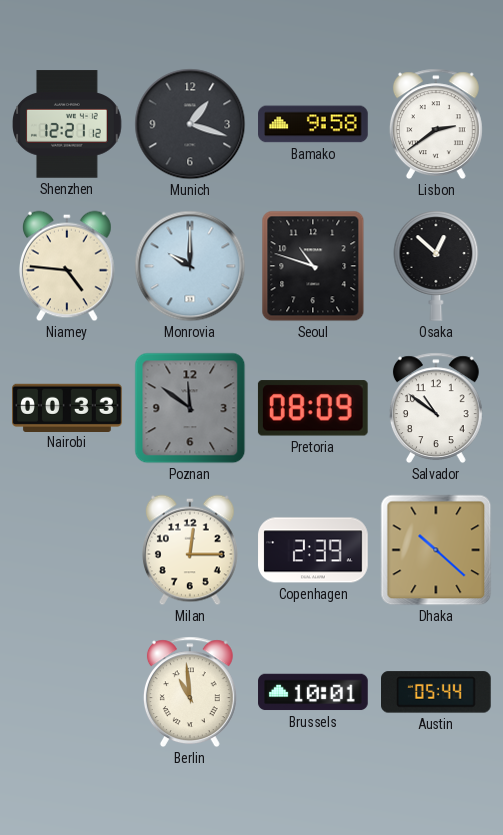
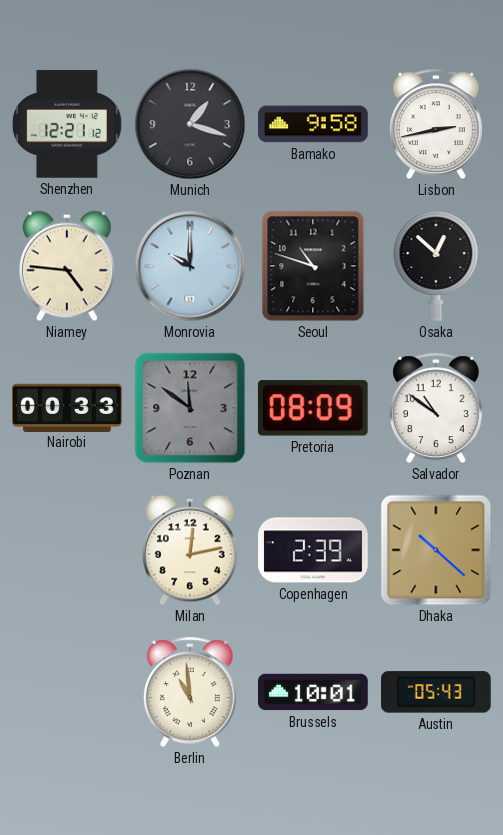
Lisbon: 2:39 -> 2:43
Milan: 12:15 -> 12:13
Austin: 05:44 -> 05:43
